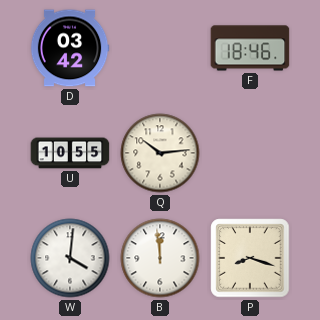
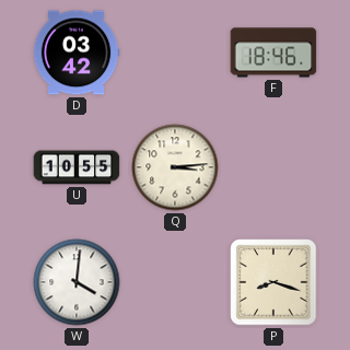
Q: 10:14 -> 3:14
B: 11:59 -> none
